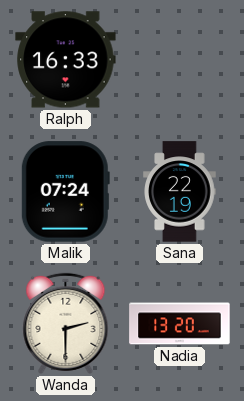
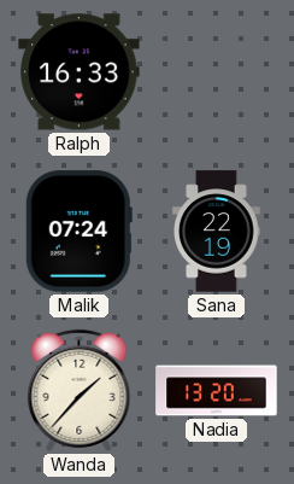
Wanda: 2:30 -> 1:37
